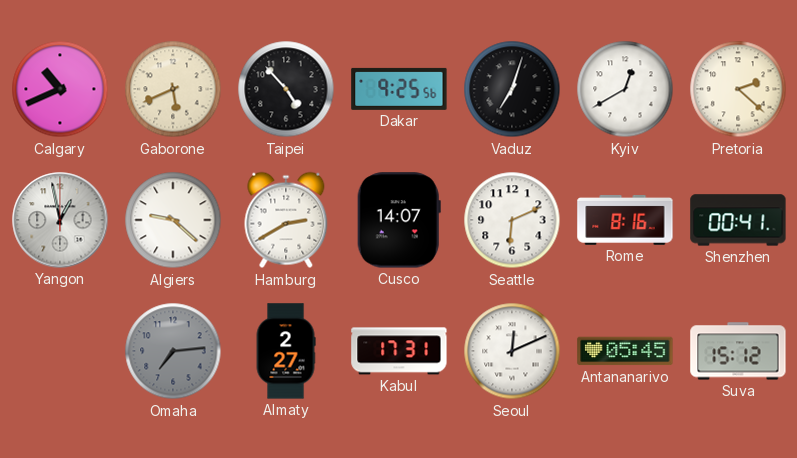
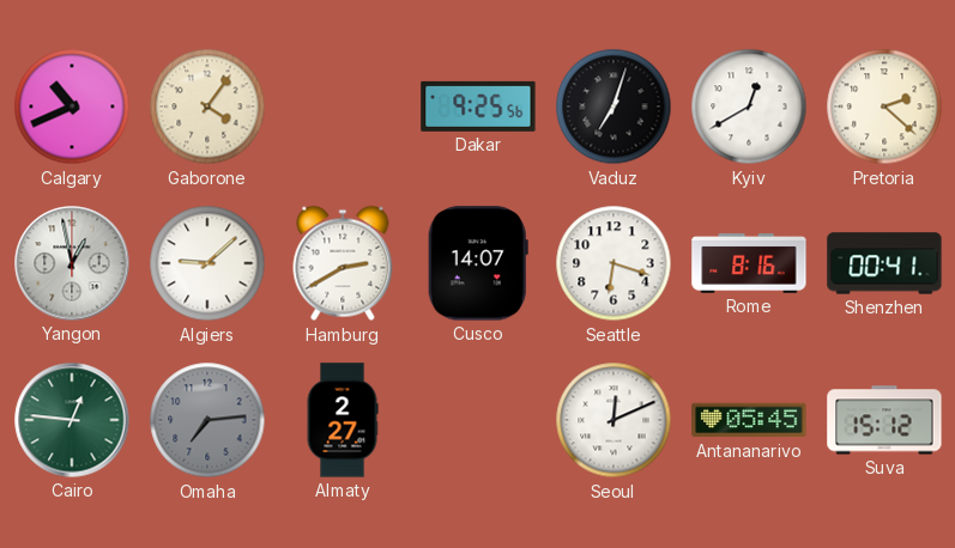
Gaborone: 5:41 -> 4:06
Taipei: 4:53 -> none
Algiers: 9:22 -> 9:08
Seattle: 6:11 -> 6:18
Cairo: none -> 12:46
Kabul: 17:31 -> none
